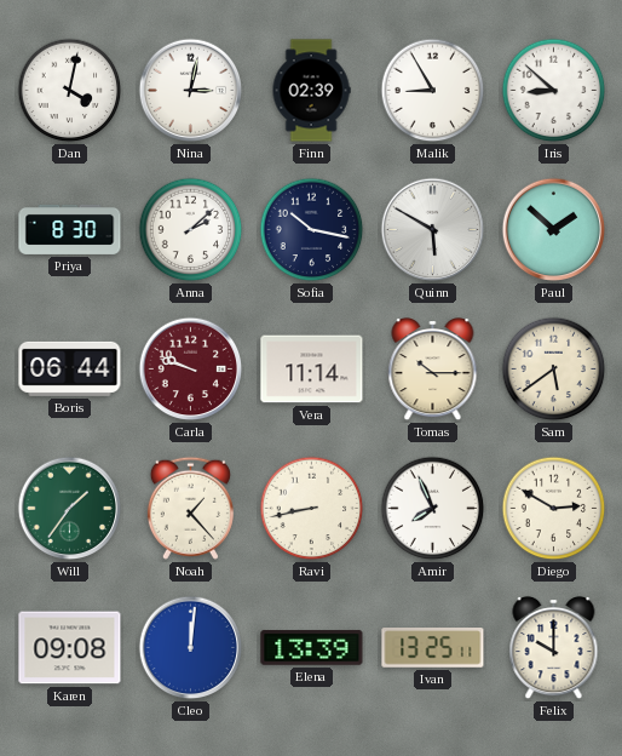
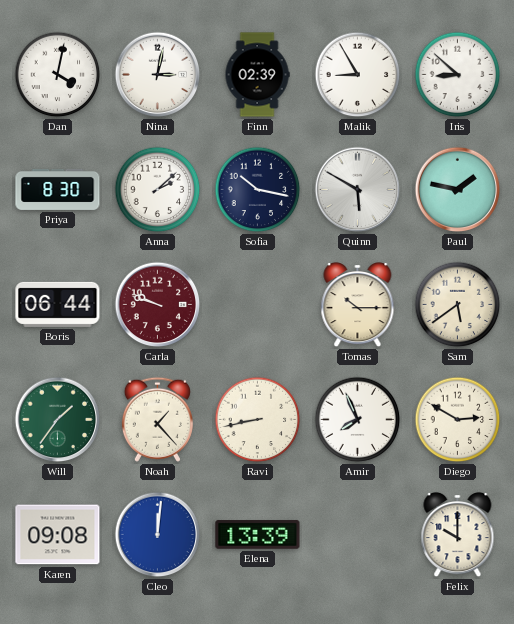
Paul: 1:52 -> 1:47
Vera: 11:14 -> none
Ivan: 13:25 -> none
